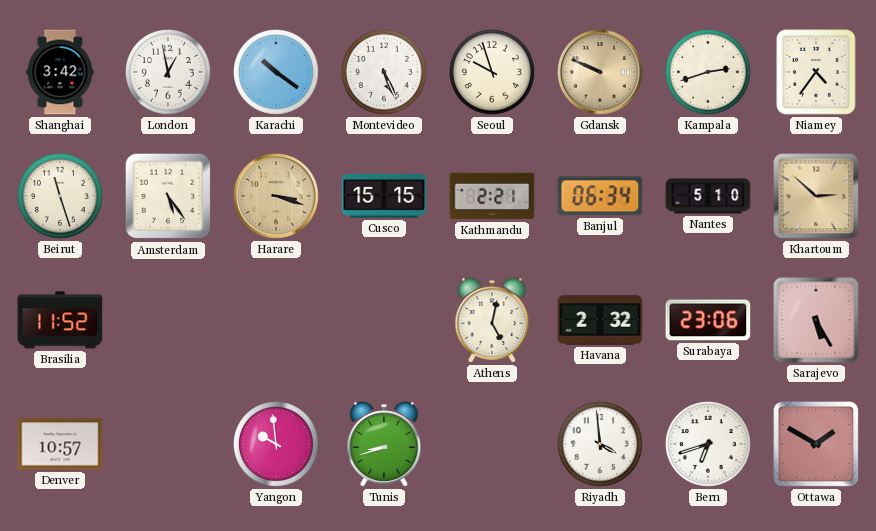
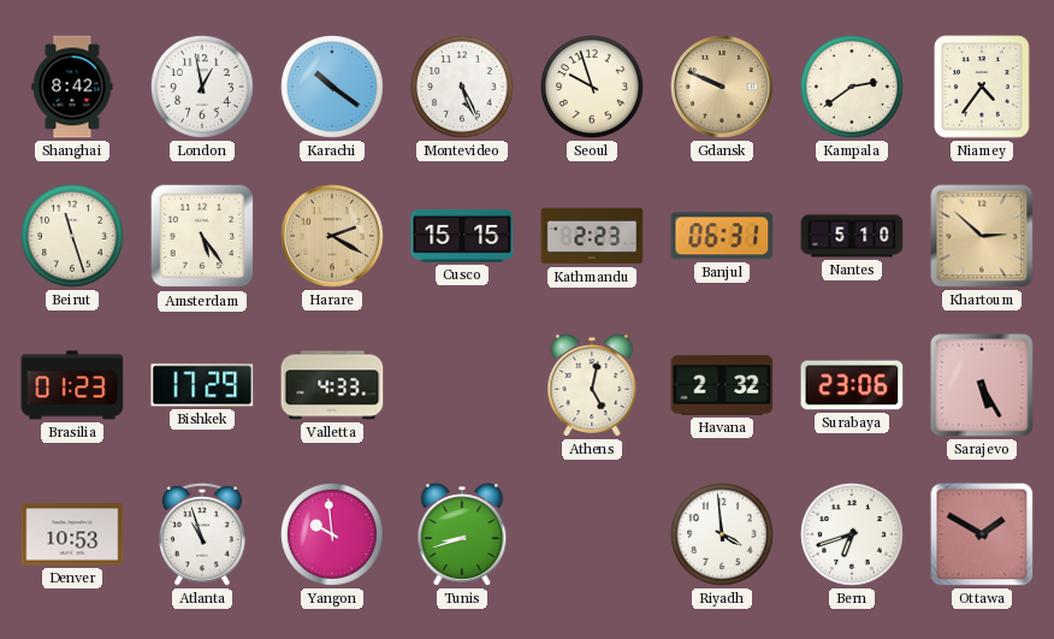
Shanghai: 3:42 -> 8:42
Kampala: 2:42 -> 2:39
Harare: 3:18 -> 2:20
Kathmandu: 2:21 -> 2:23
Banjul: 06:34 -> 06:31
Brasilia: 11:52 -> 01:23
Bishkek: none -> 17:29
Valletta: none -> 4:33
Denver: 10:57 -> 10:53
Atlanta: none -> 10:57
